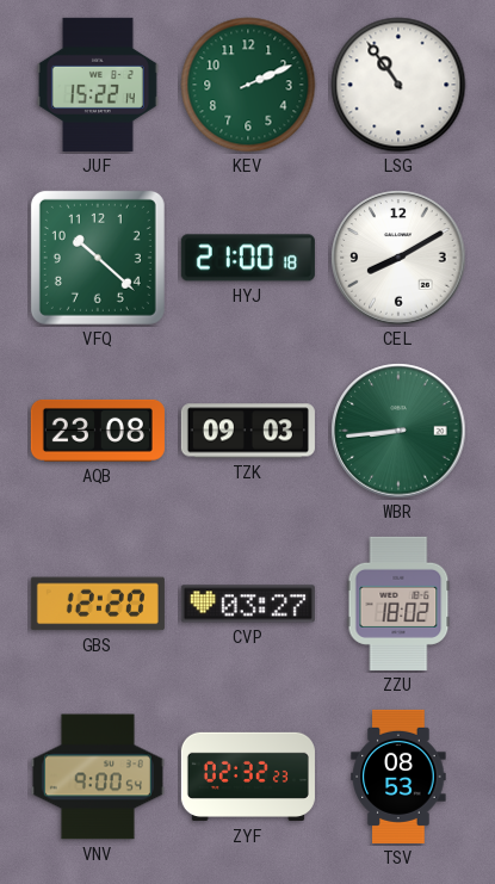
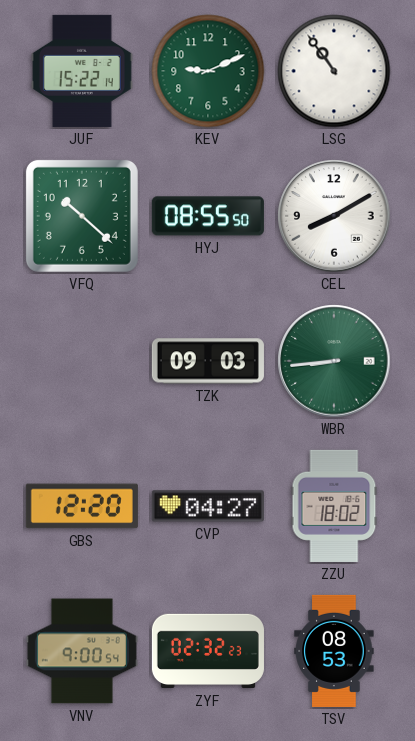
KEV: 2:11 -> 9:11
HYJ: 21:00 -> 08:55
AQB: 23:08 -> none
CVP: 03:27 -> 04:27
